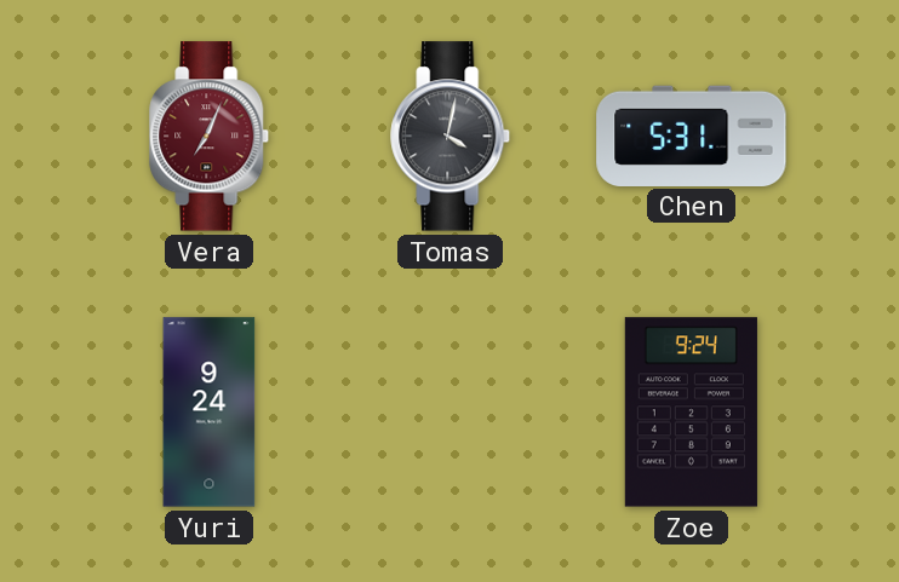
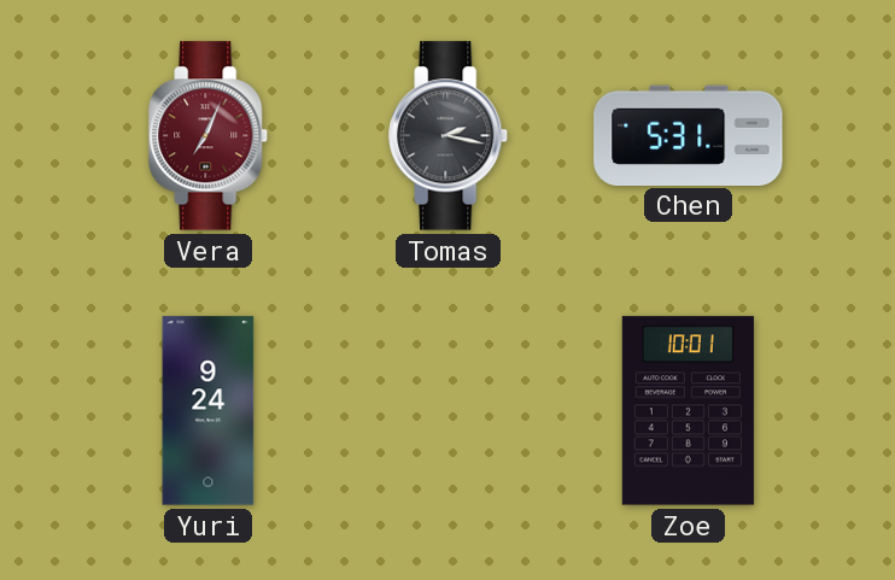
Tomas: 4:02 -> 2:17
Zoe: 9:24 -> 10:01
